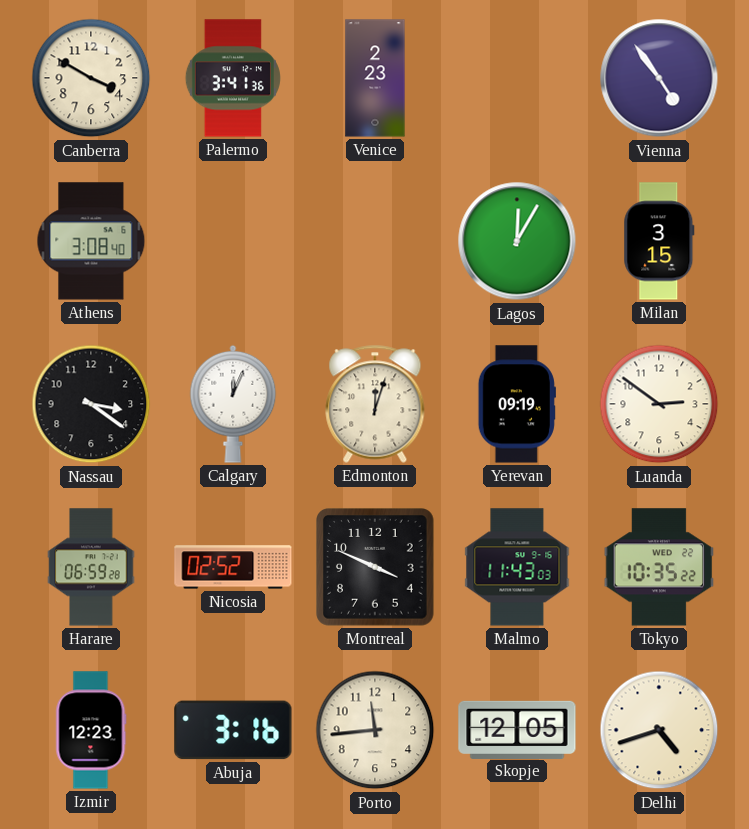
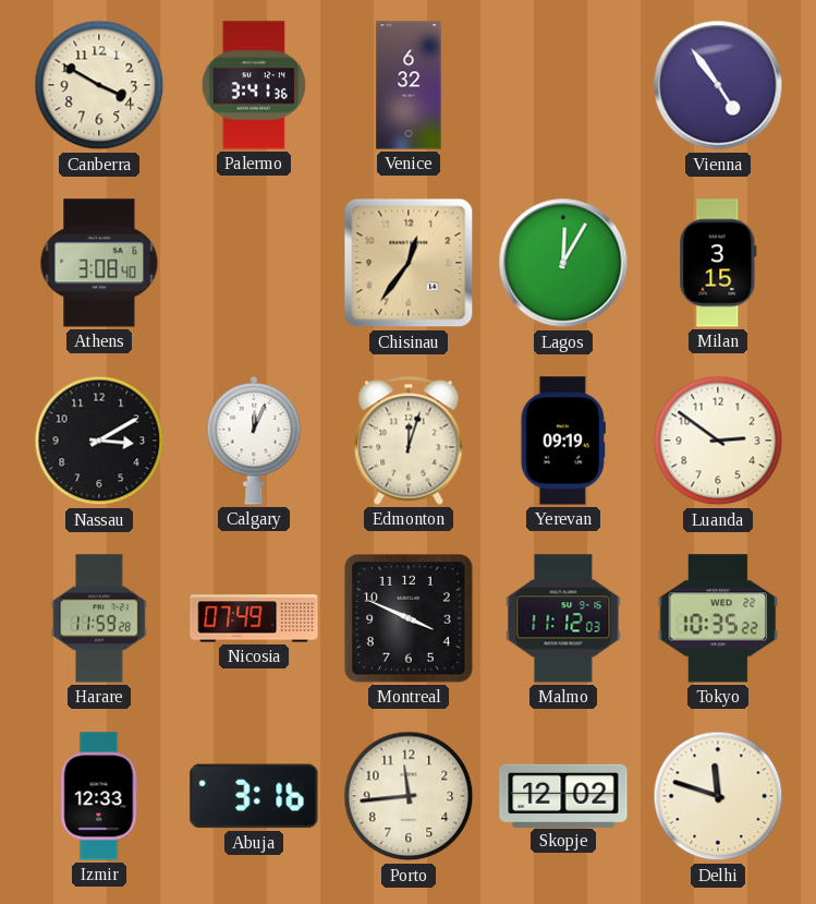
Venice: 2:23 -> 6:32
Chisinau: none -> 12:36
Nassau: 3:21 -> 3:10
Harare: 06:59 -> 11:59
Nicosia: 02:52 -> 07:49
Malmo: 11:43 -> 11:12
Izmir: 12:23 -> 12:33
Skopje: 12:05 -> 12:02
Delhi: 4:42 -> 11:48
